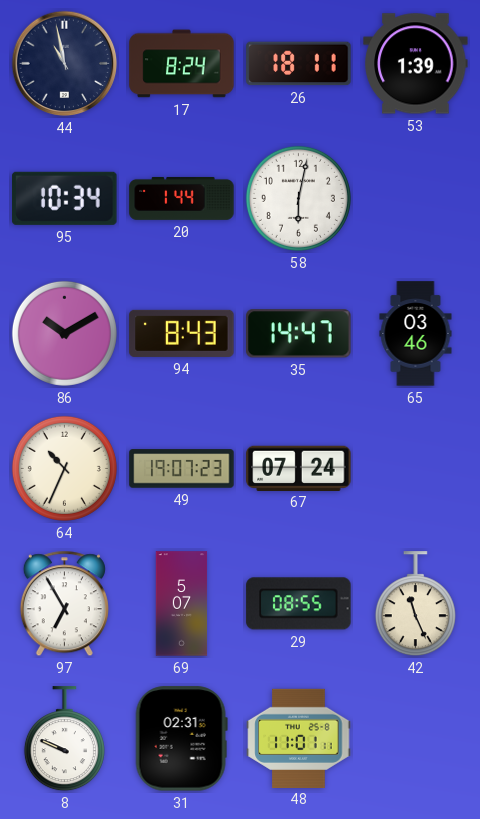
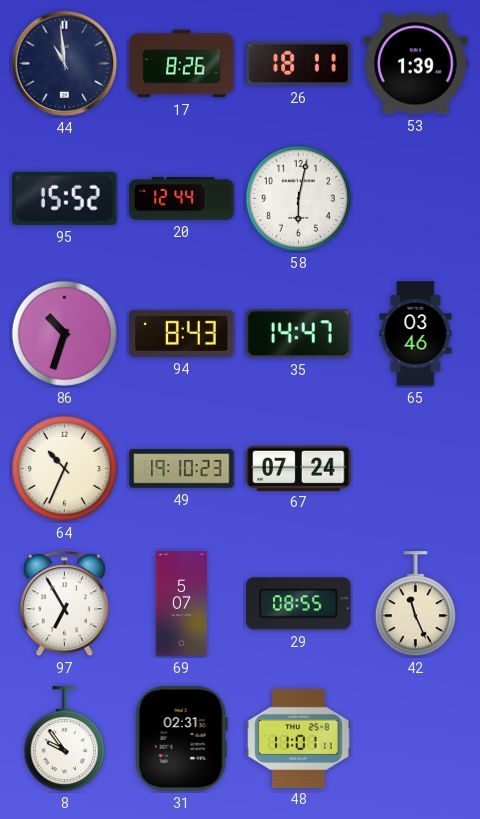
44: 10:58 -> 10:59
17: 8:24 -> 8:26
95: 10:34 -> 15:52
20: 1:44 -> 12:44
86: 10:10 -> 10:33
49: 19:07 -> 19:10
8: 9:49 -> 9:54
